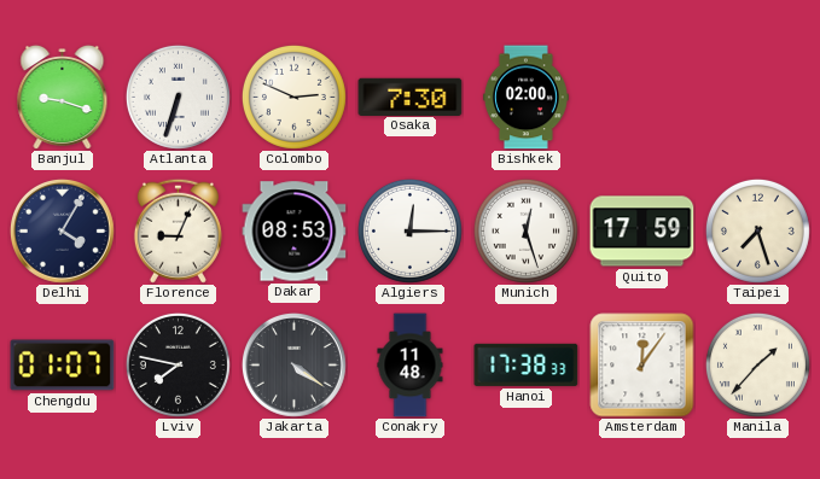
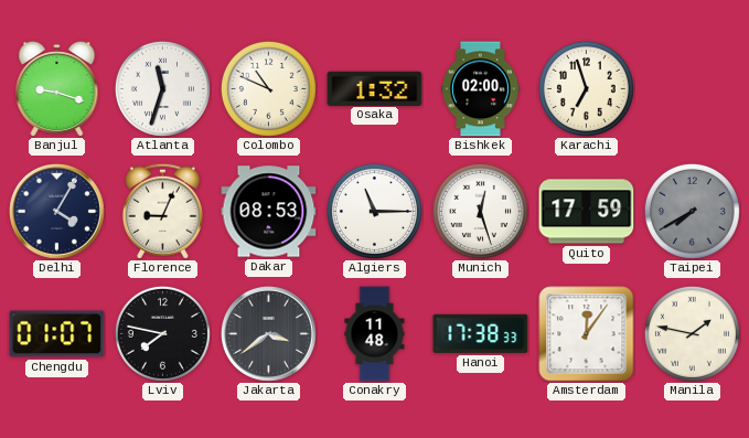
Atlanta: 6:33 -> 11:33
Colombo: 2:49 -> 10:49
Osaka: 7:30 -> 1:32
Karachi: none -> 6:57
Algiers: 12:15 -> 11:15
Taipei: 7:27 -> 7:40
Taipei dial: cream -> grey
Jakarta: 4:21 -> 3:39
Manila: 1:37 -> 1:47
